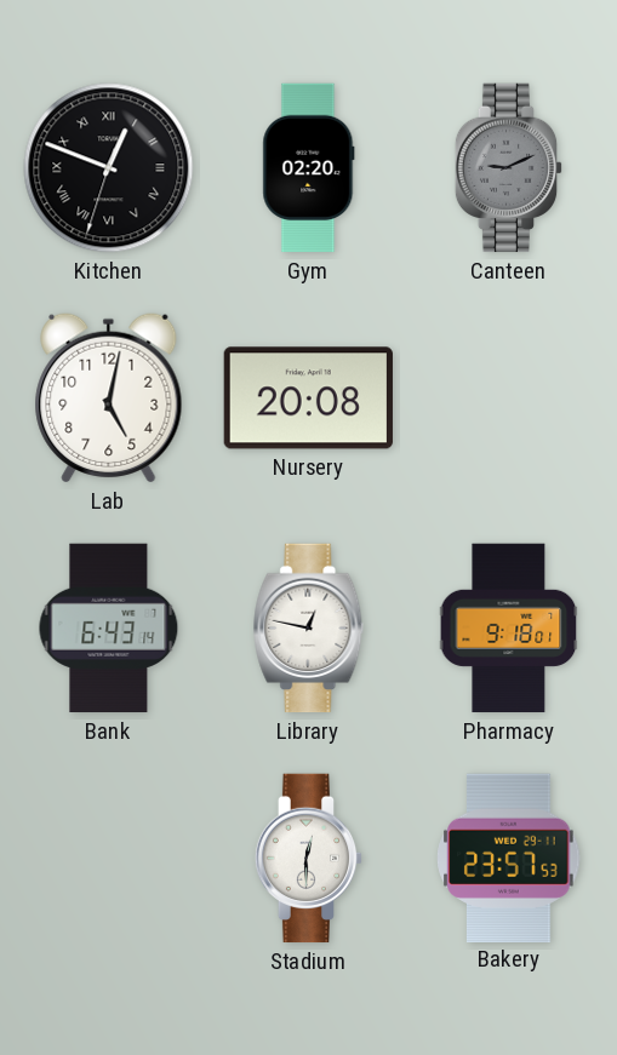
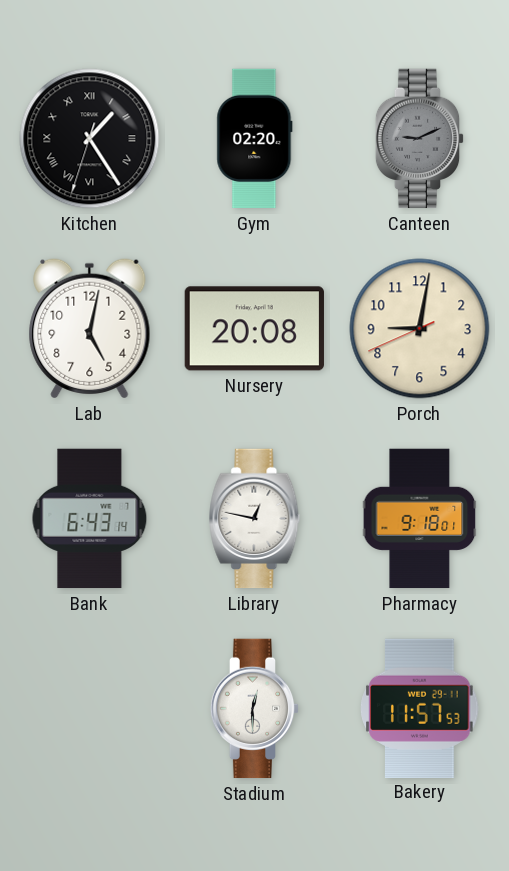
Kitchen: 12:48 -> 1:24
Porch: none -> 9:01
Bakery: 23:57 -> 11:57
